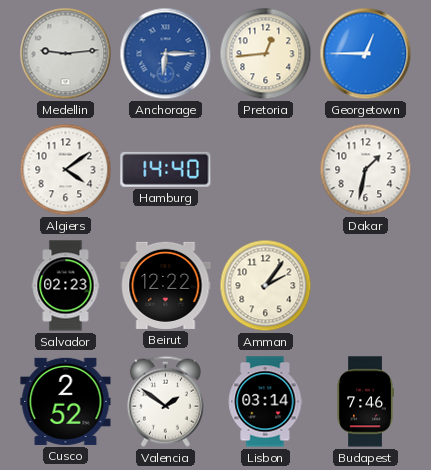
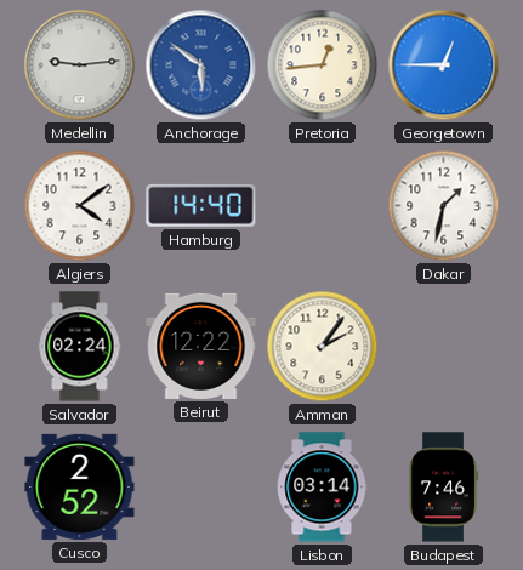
Anchorage: 6:15 -> 5:51
Salvador: 02:23 -> 02:24
Valencia: 1:51 -> none
